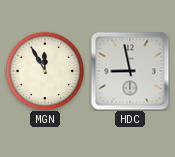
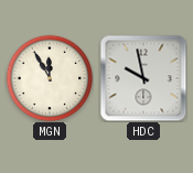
HDC: 8:58 -> 9:58
